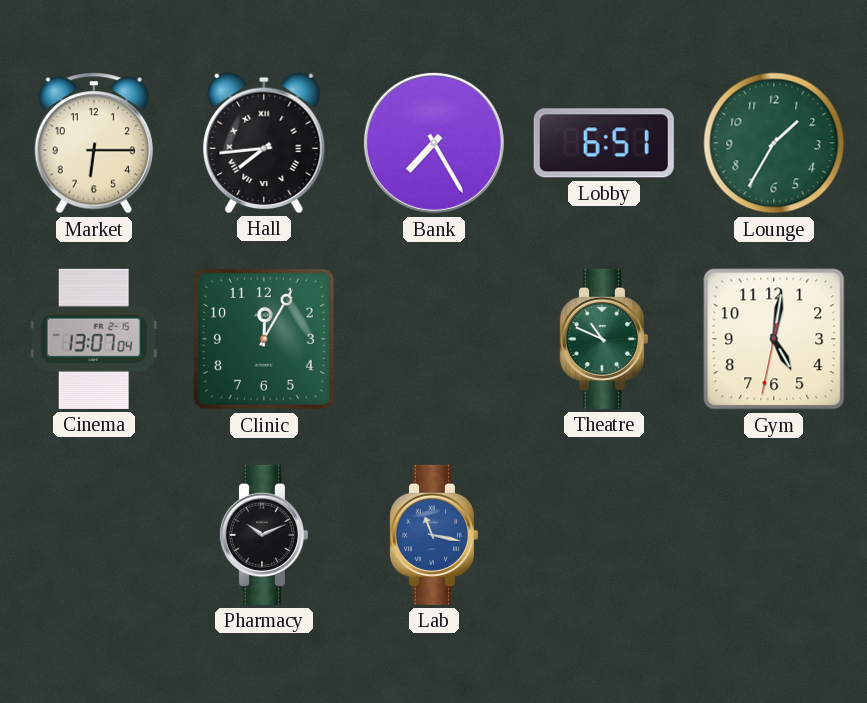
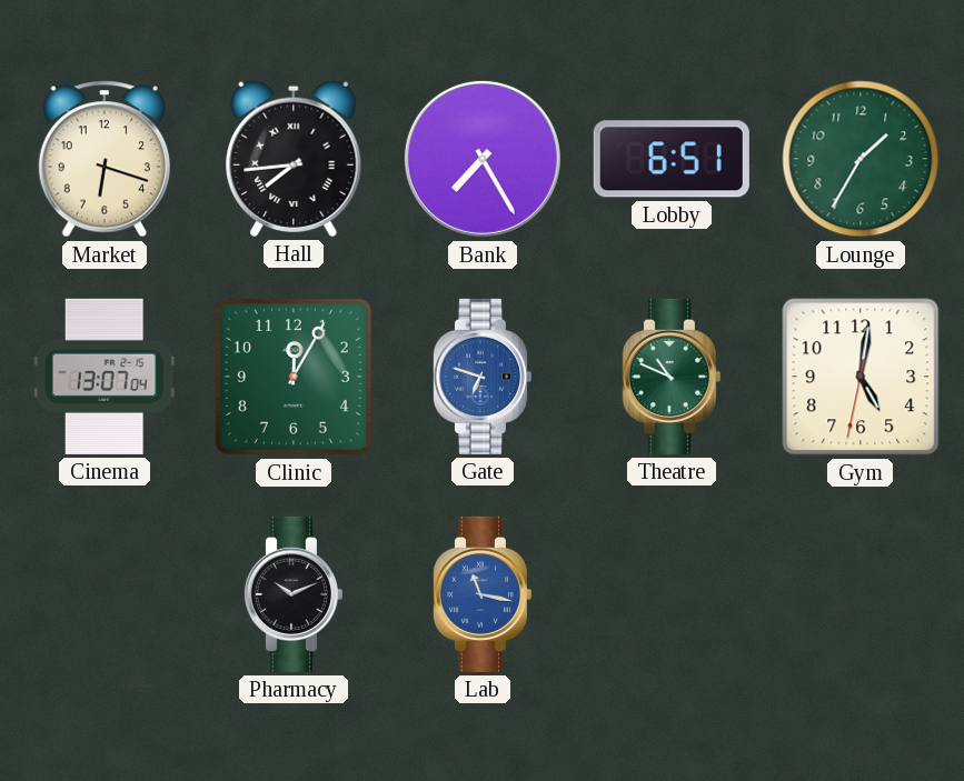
Market: 6:15 -> 6:18
Gate: none -> 6:48
